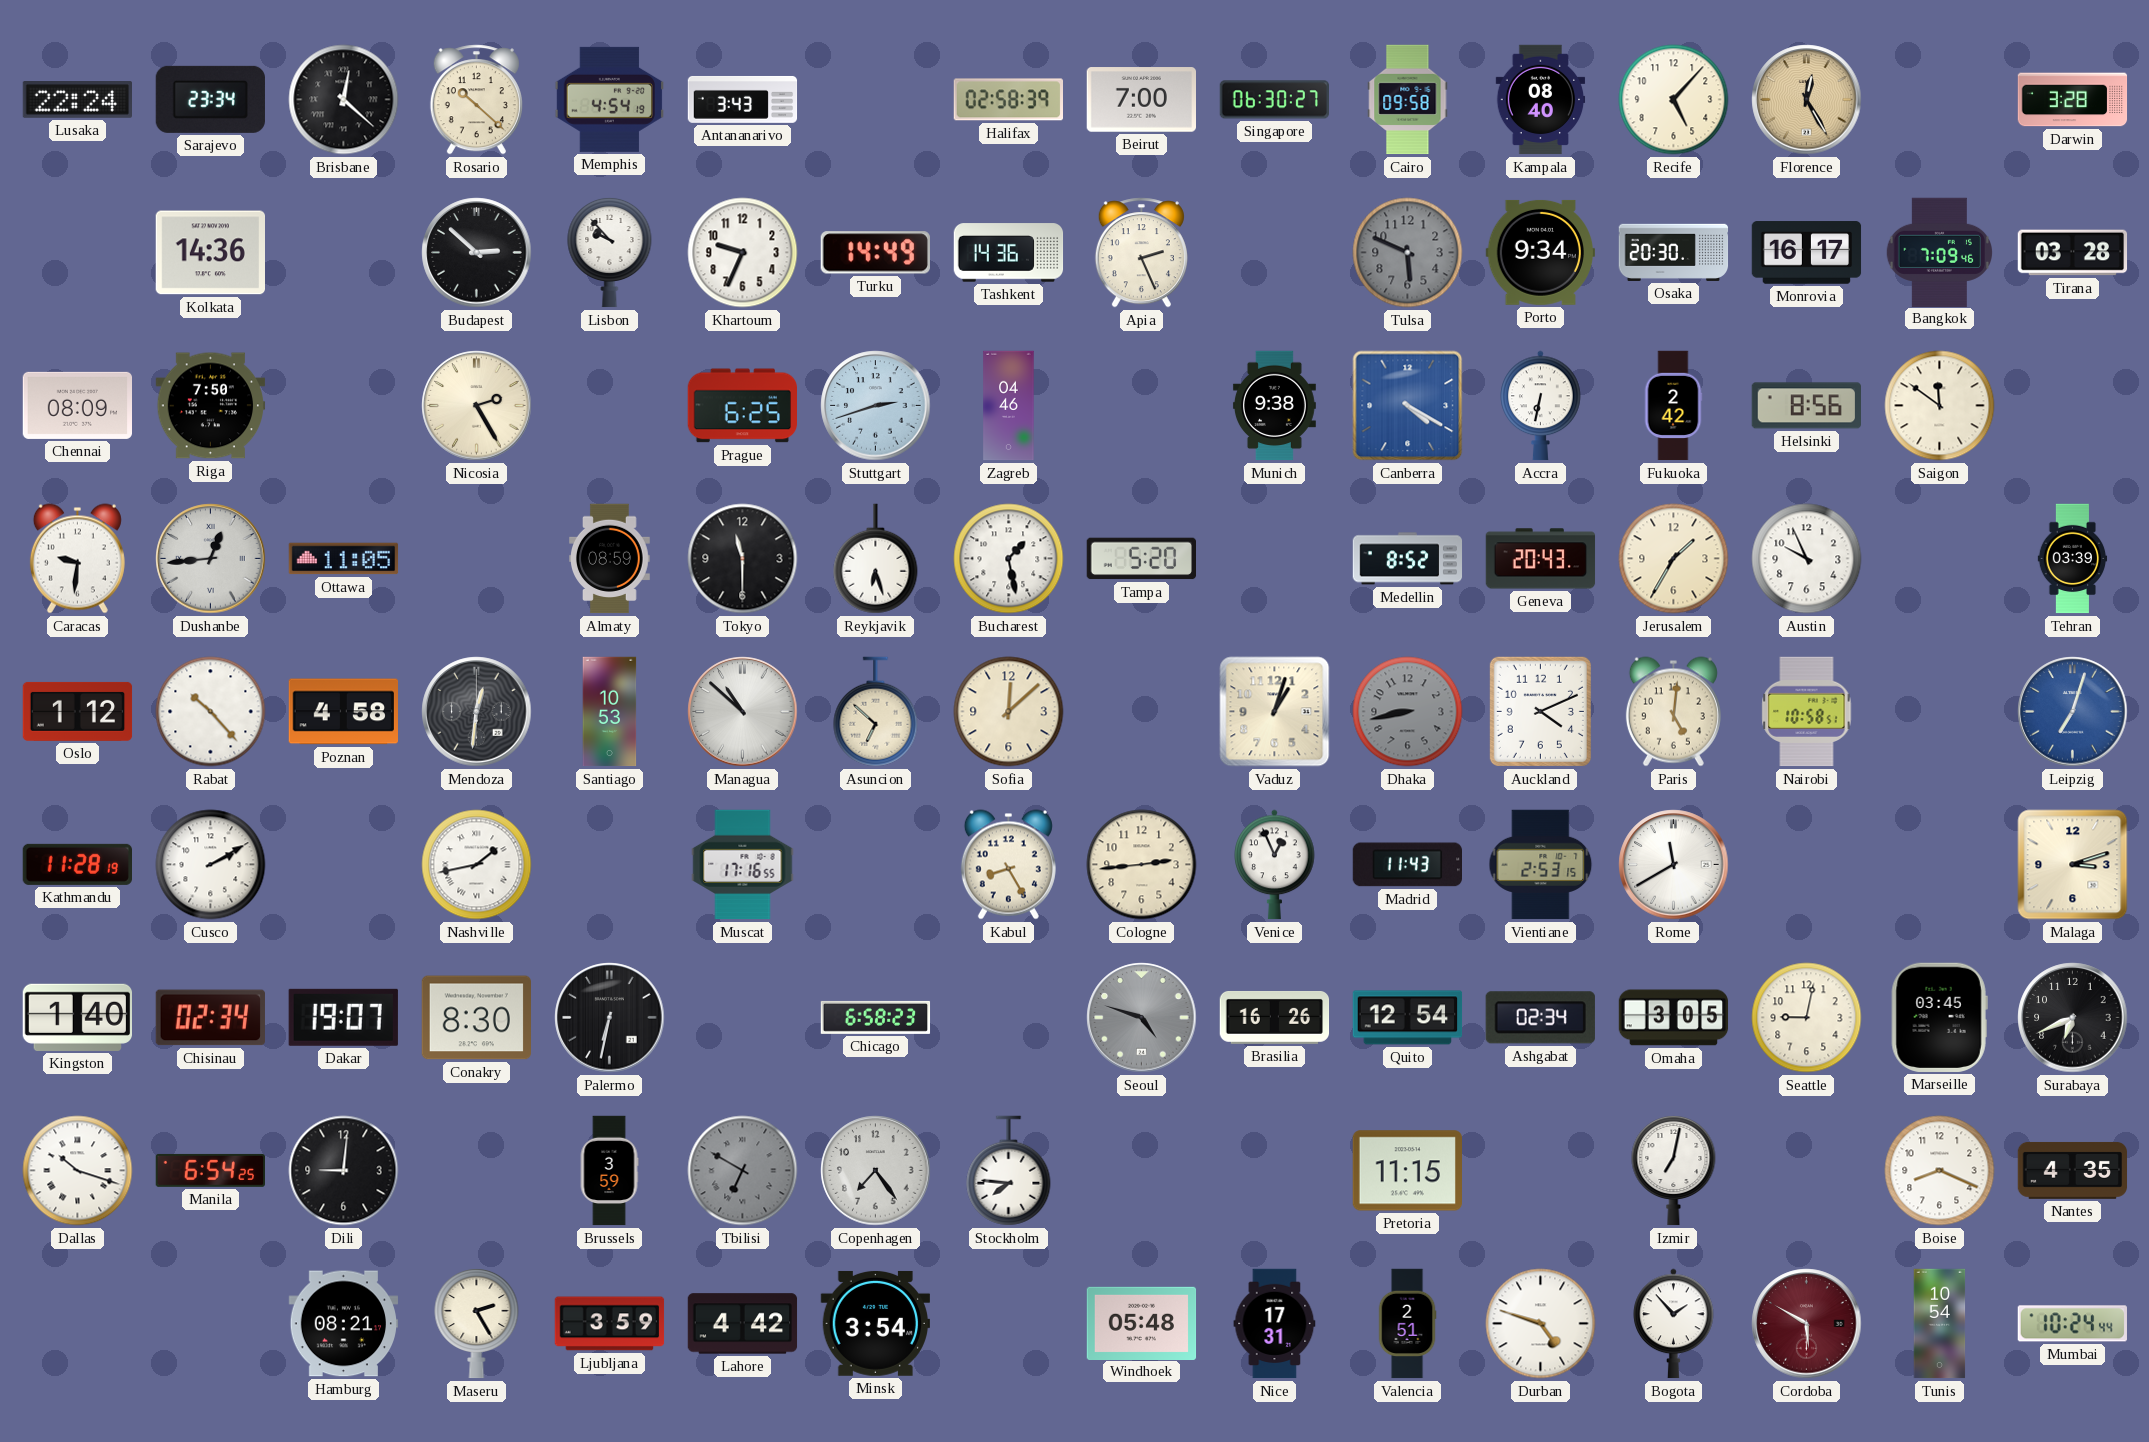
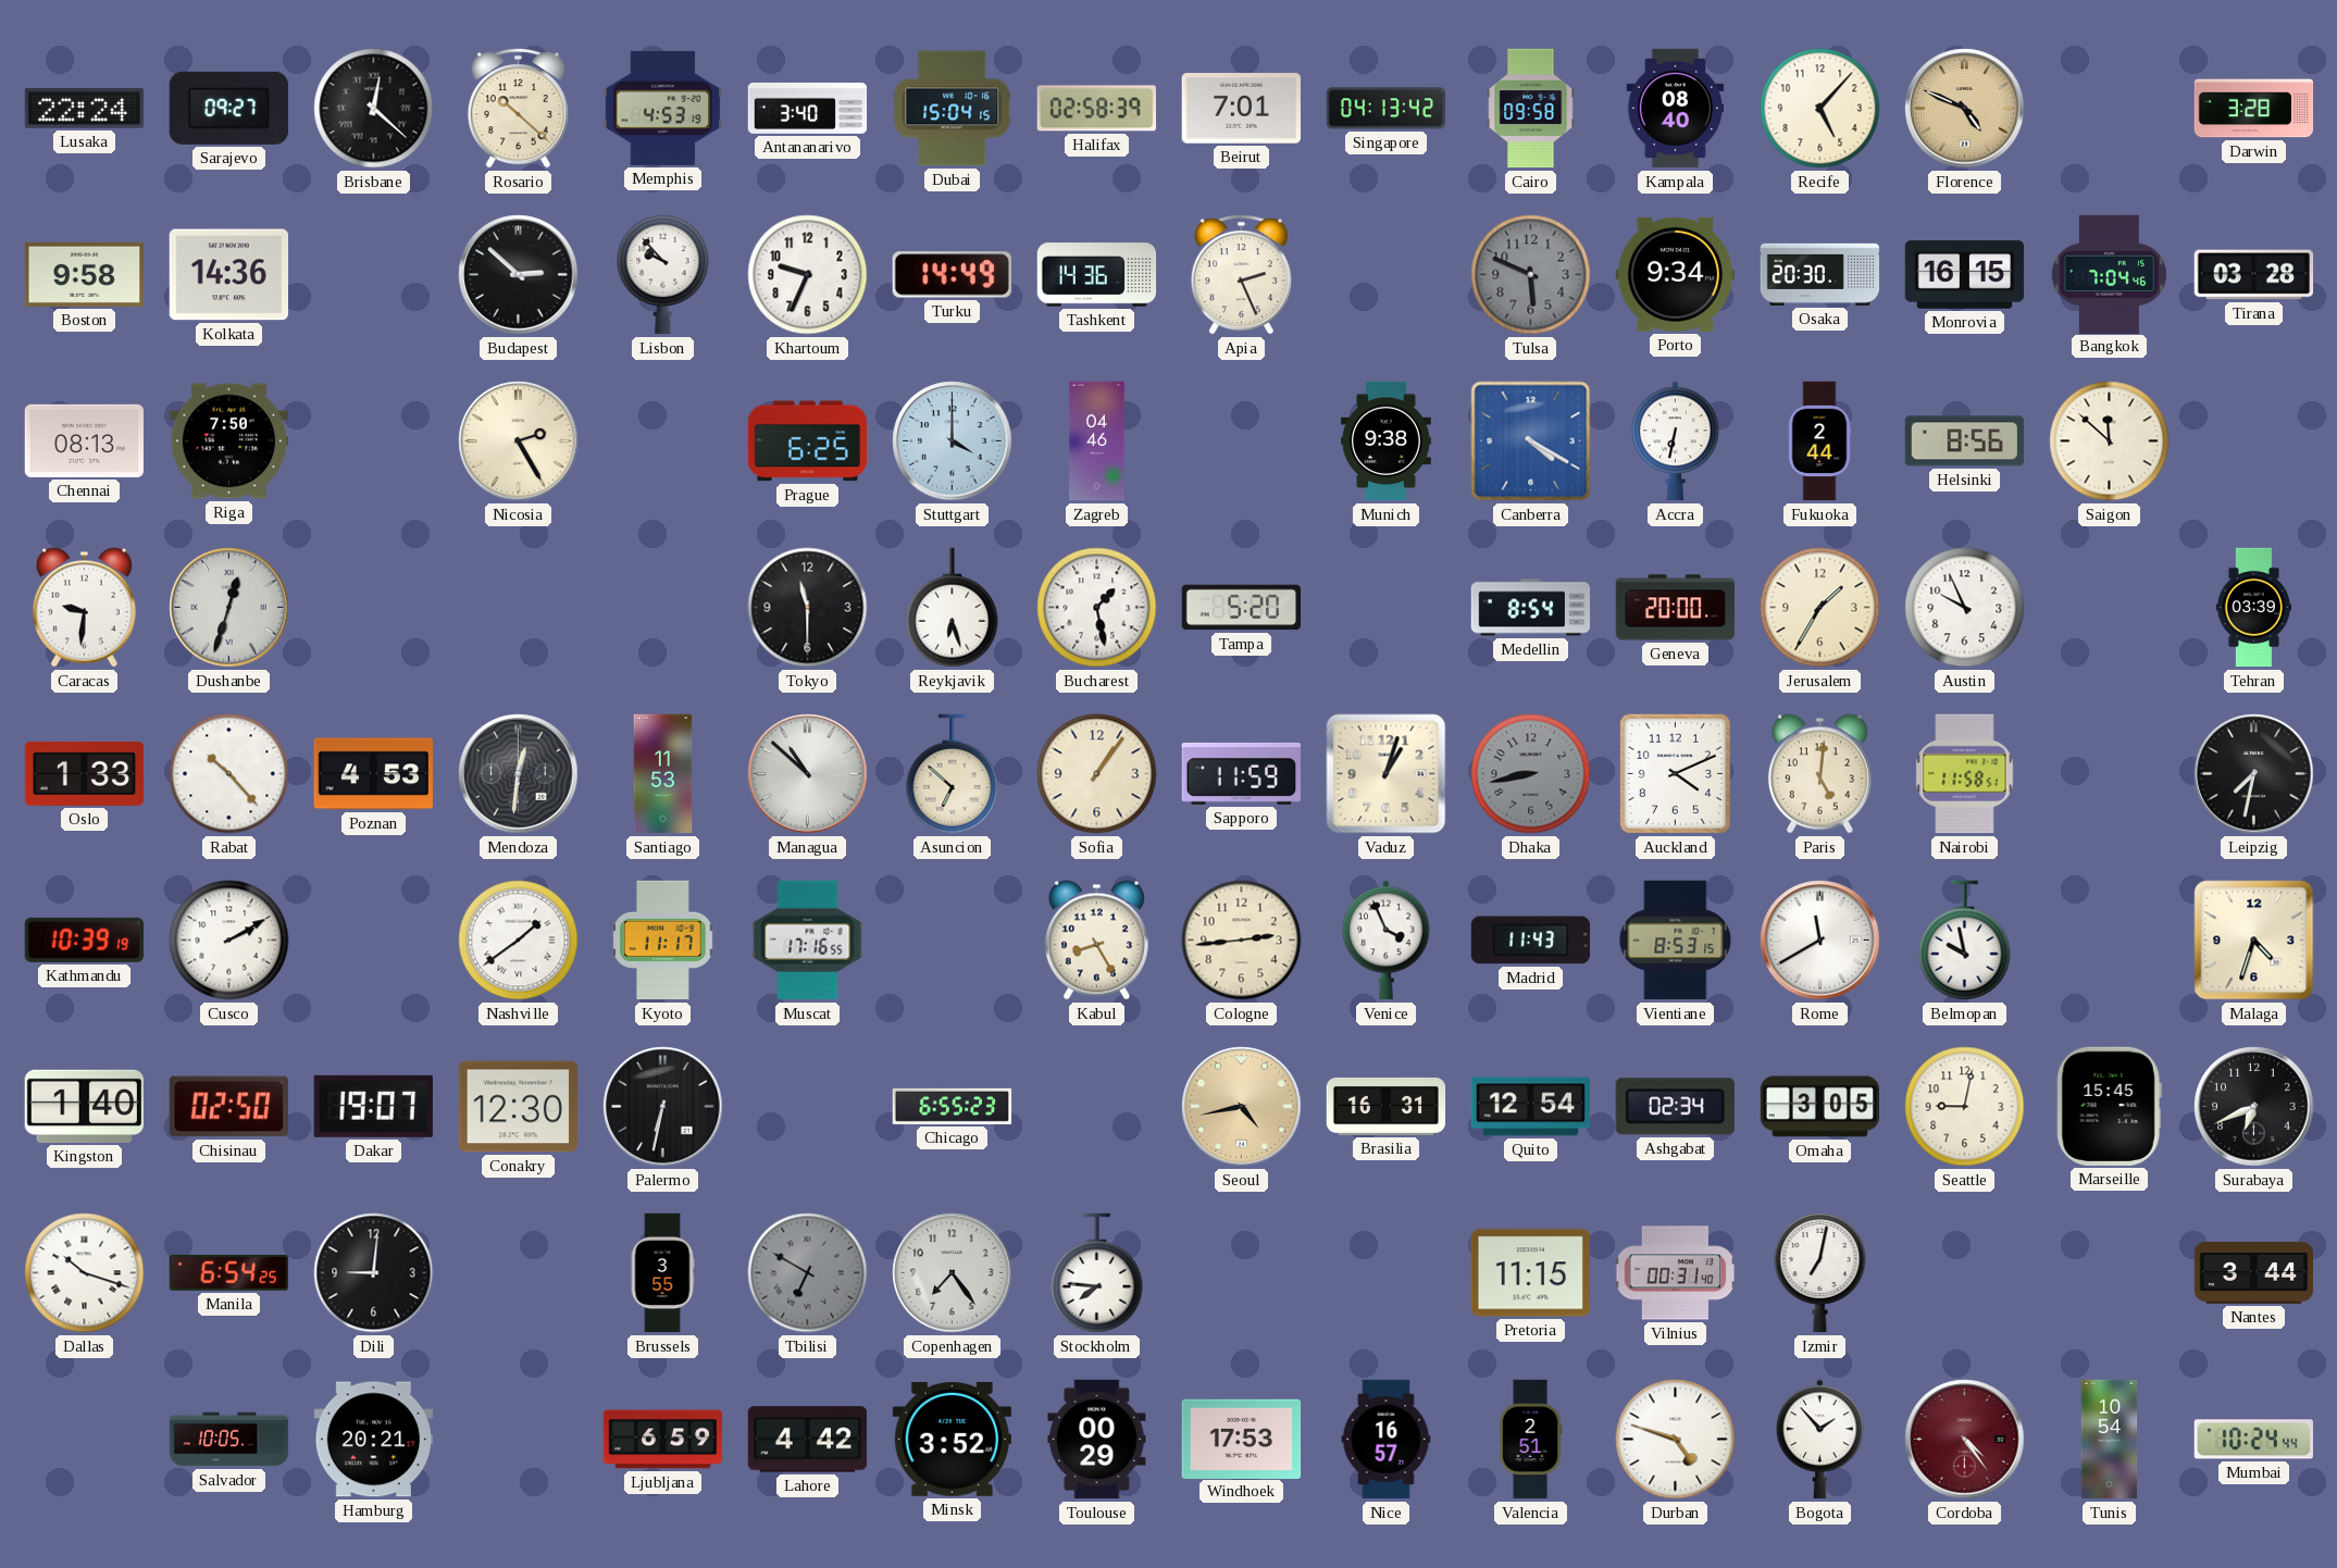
Sarajevo: 23:34 -> 09:27
Memphis: 4:54 -> 4:53
Antananarivo: 3:43 -> 3:40
Dubai: none -> 15:04
Beirut: 7:00 -> 7:01
Singapore: 06:30 -> 04:13
Florence: 12:25 -> 4:49
Boston: none -> 9:58
Monrovia: 16:17 -> 16:15
Bangkok: 7:09 -> 7:04
Chennai: 08:09 -> 08:13
Stuttgart: 2:42 -> 4:00
Fukuoka: 2:42 -> 2:44
Saigon: 11:51 -> 11:52
Dushanbe: 12:44 -> 12:33
Ottawa: 11:05 -> none
Almaty: 08:59 -> none
Medellin: 8:52 -> 8:54
Geneva: 20:43 -> 20:00
Oslo: 1:12 -> 1:33
Poznan: 4:58 -> 4:53
Santiago: 10:53 -> 11:53
Sofia: 12:08 -> 1:06
Sapporo: none -> 11:59
Nairobi: 10:58 -> 11:58
Leipzig: 7:03 -> 7:32
Leipzig dial: blue -> black
Kathmandu: 11:28 -> 10:39
Nashville: 1:43 -> 1:39
Kyoto: none -> 11:17
Venice: 12:56 -> 3:56
Vientiane: 2:53 -> 8:53
Belmopan: none -> 9:58
Malaga: 3:12 -> 4:33
Chisinau: 02:34 -> 02:50
Conakry: 8:30 -> 12:30
Chicago: 6:58 -> 6:55
Seoul: 4:48 -> 4:43
Seoul dial: grey -> champagne
Brasilia: 16:26 -> 16:31
Marseille: 03:45 -> 15:45
Brussels: 3:59 -> 3:55
Vilnius: none -> 00:31
Boise: 8:19 -> none
Nantes: 4:35 -> 3:44
Salvador: none -> 10:05
Hamburg: 08:21 -> 20:21
Maseru: 2:25 -> none
Ljubljana: 3:59 -> 6:59
Minsk: 3:54 -> 3:52
Toulouse: none -> 00:29
Windhoek: 05:48 -> 17:53
Nice: 17:31 -> 16:57
Cordoba: 5:50 -> 4:24
